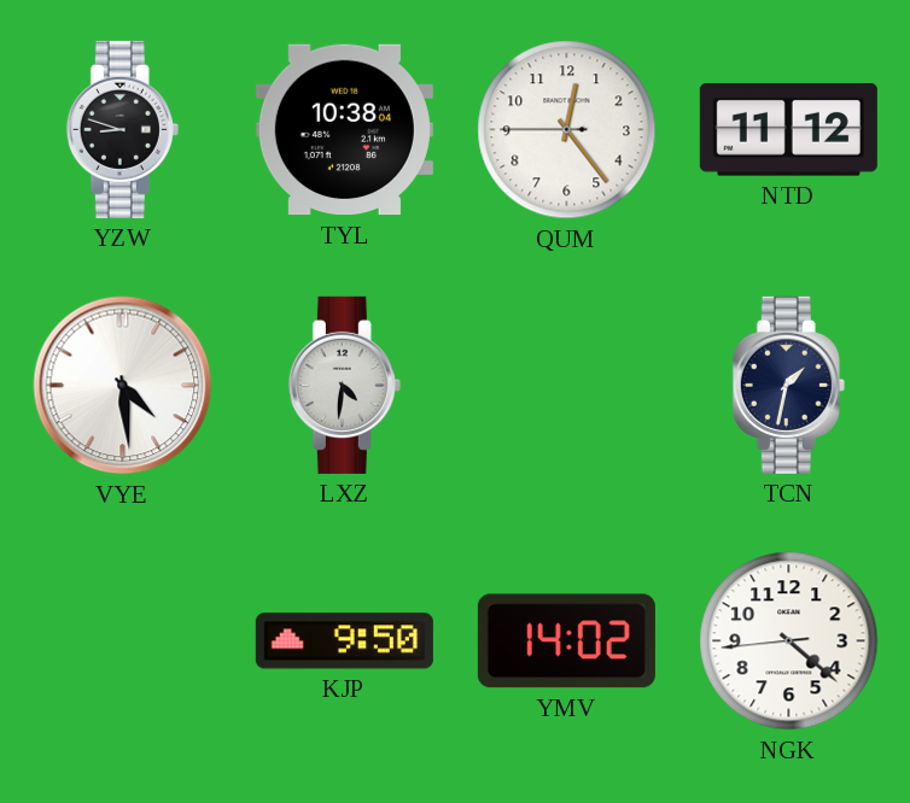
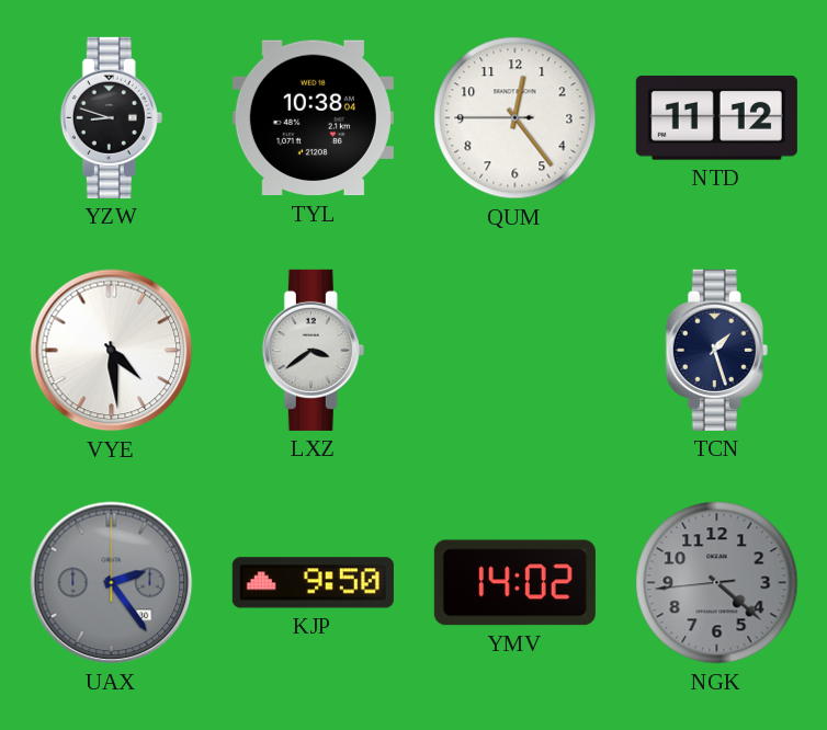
LXZ: 4:31 -> 3:39
TCN: 1:32 -> 1:27
UAX: none -> 2:24
NGK dial: white -> grey
